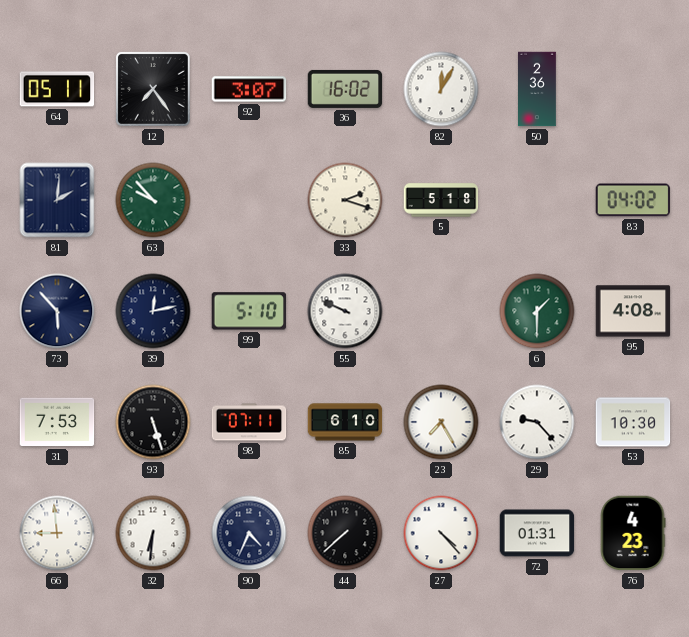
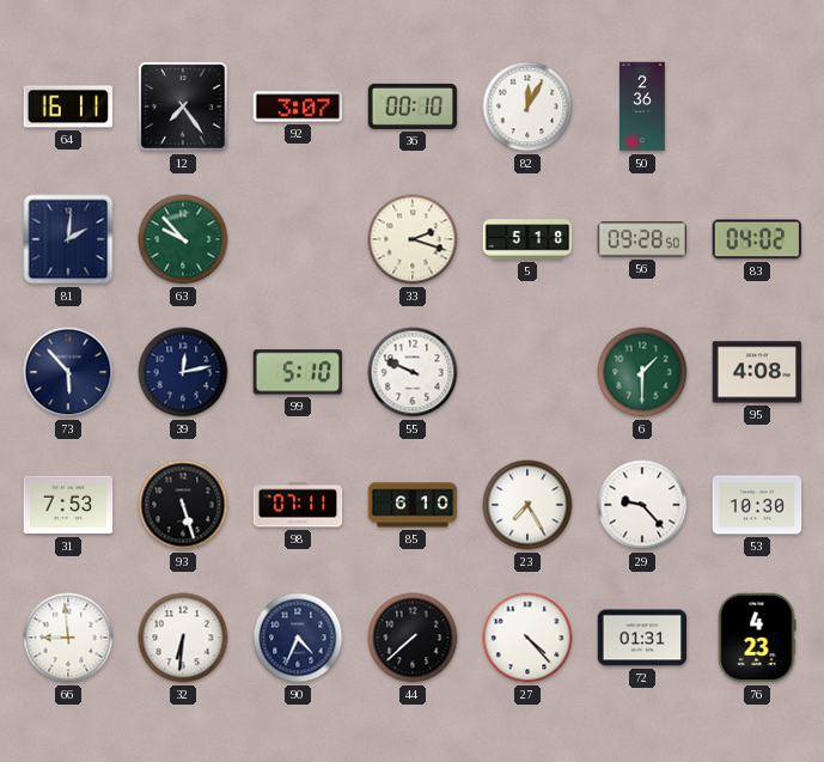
64: 05:11 -> 16:11
36: 16:02 -> 00:10
56: none -> 09:28
